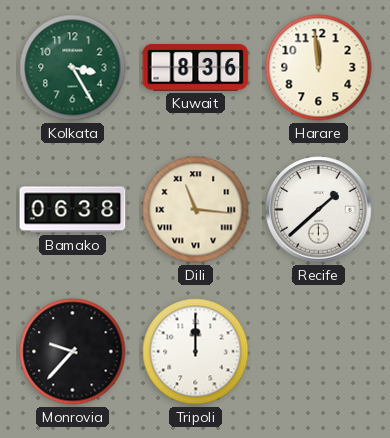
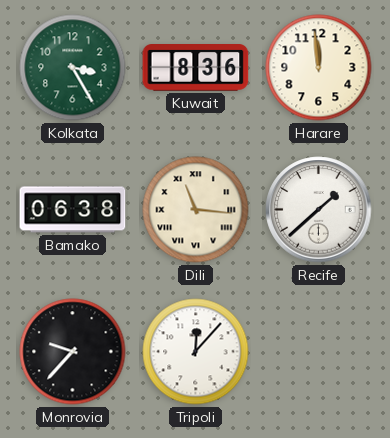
Tripoli: 12:00 -> 12:07
